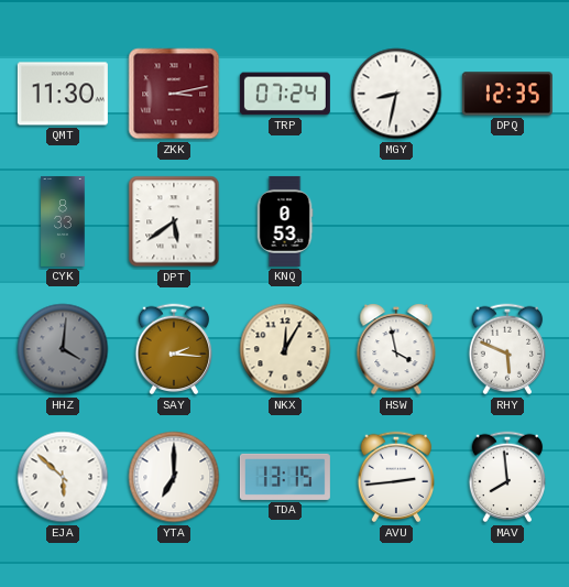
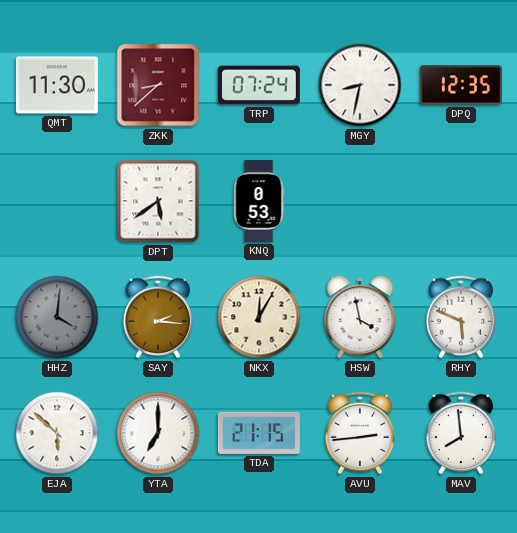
ZKK: 3:13 -> 8:38
CYK: 8:33 -> none
TDA: 13:15 -> 21:15
